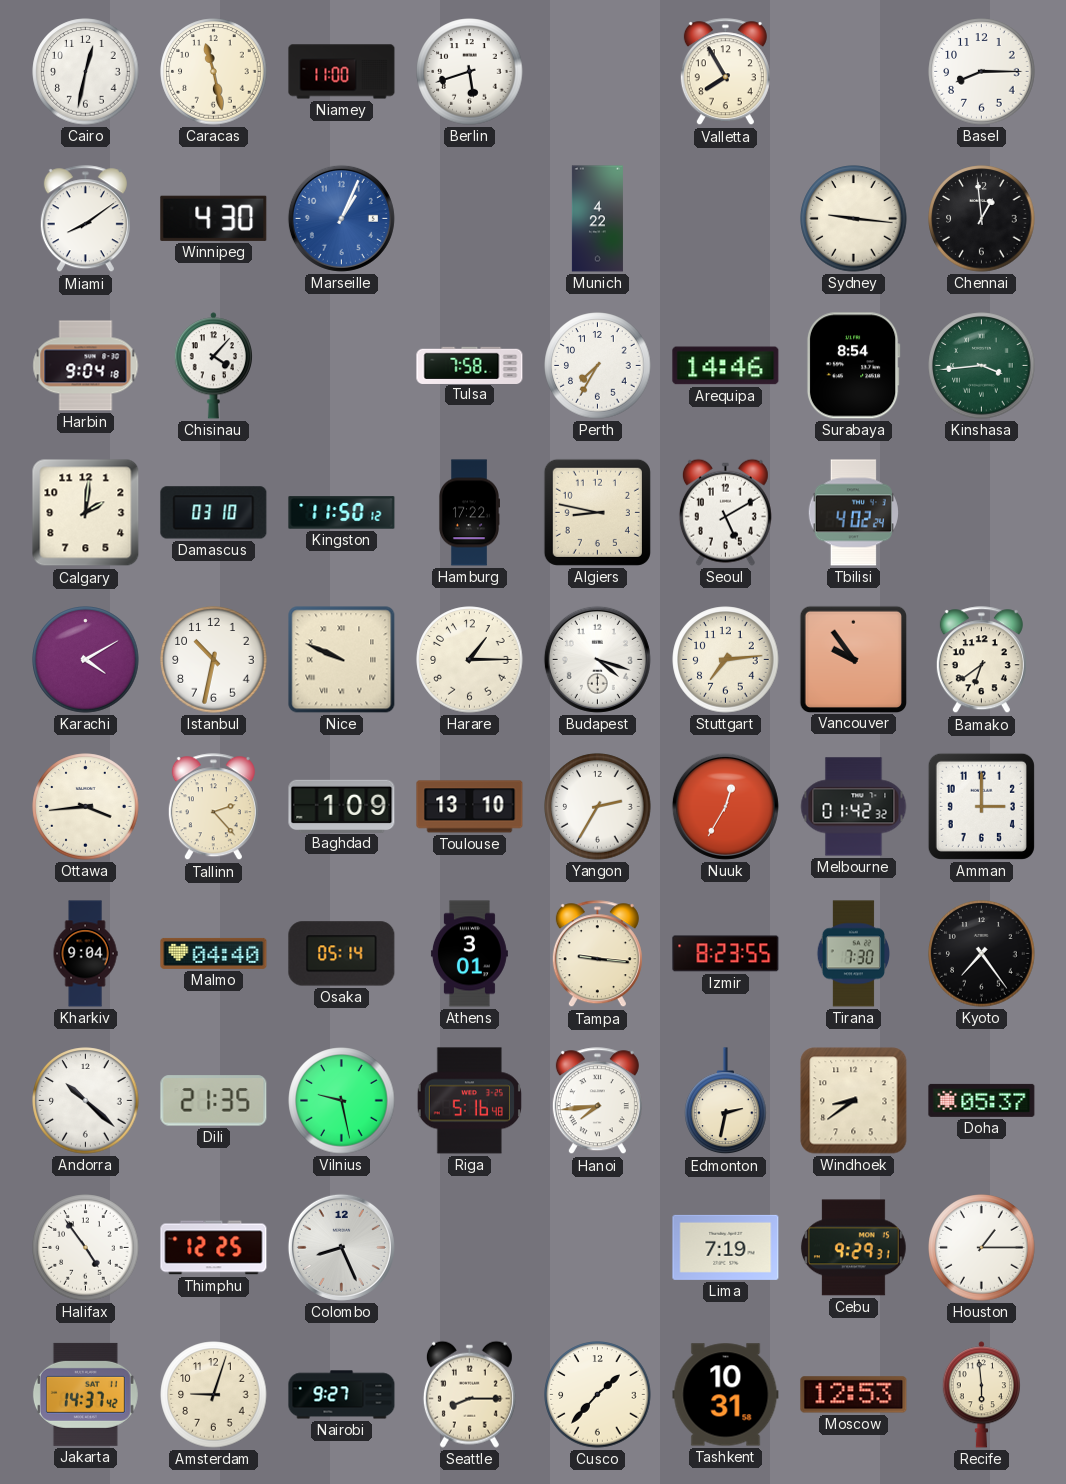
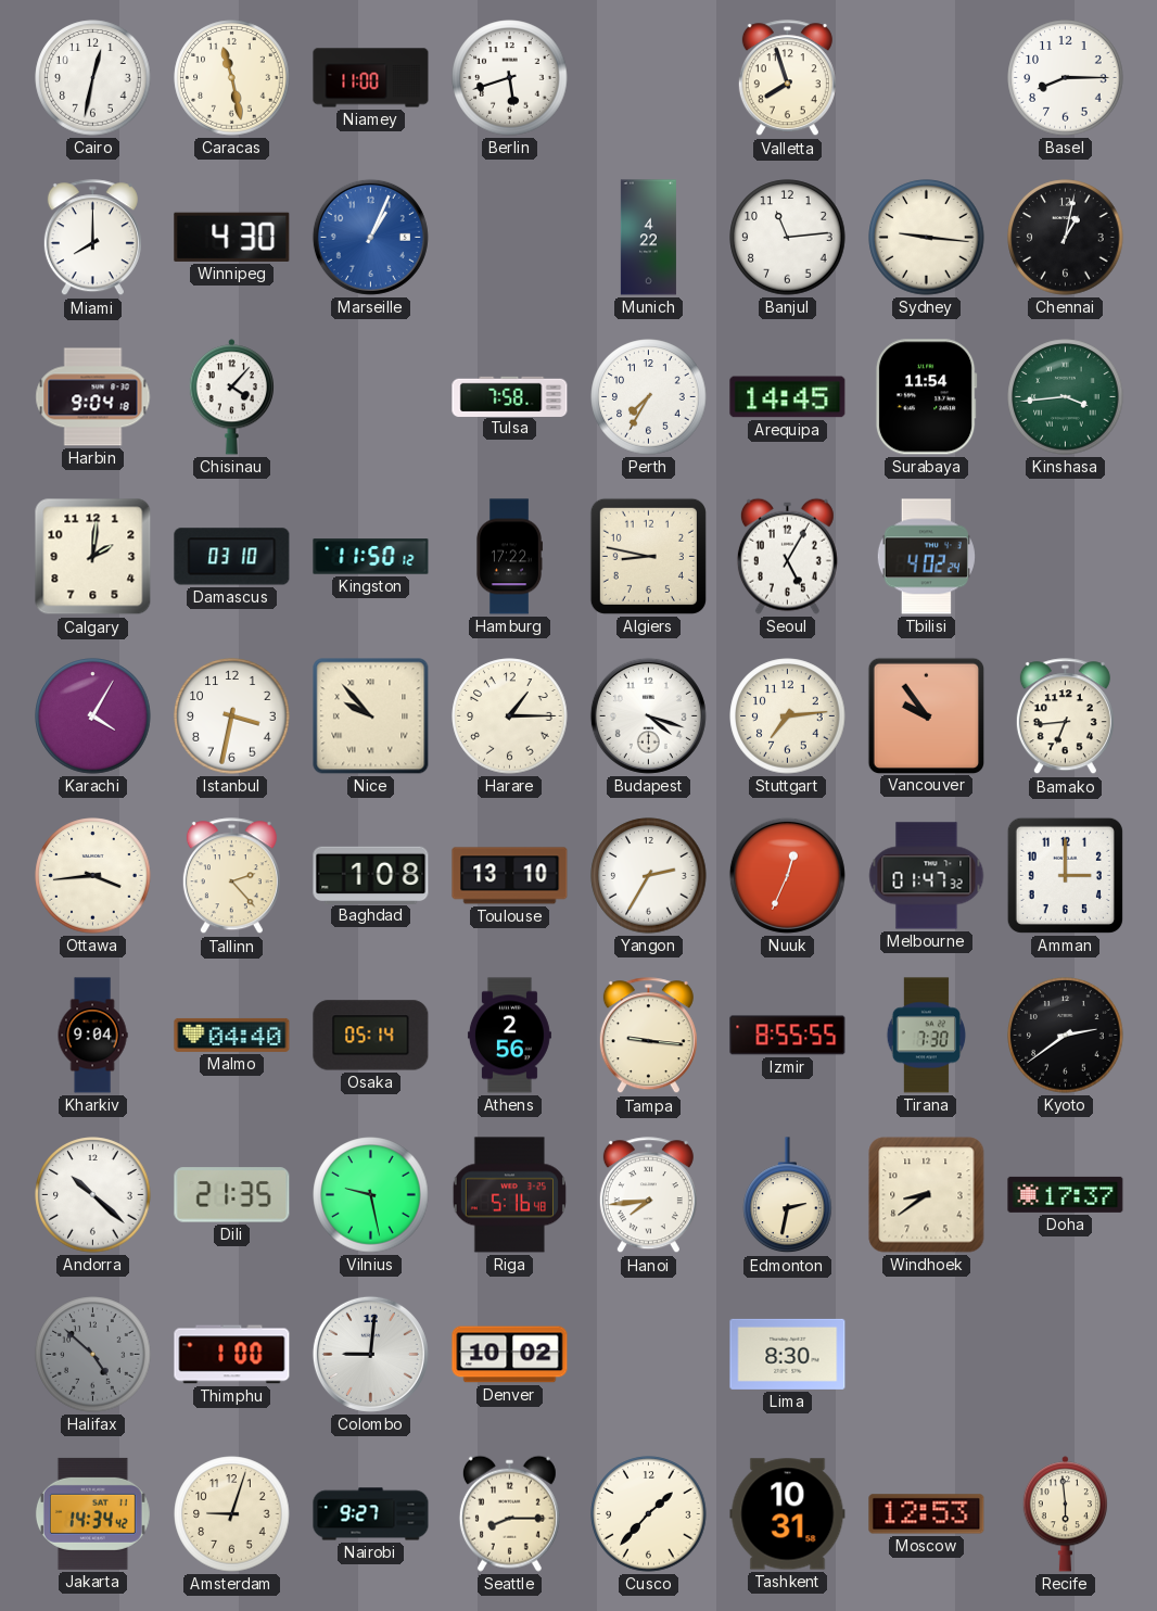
Valletta: 7:55 -> 7:57
Miami: 8:09 -> 8:00
Banjul: none -> 11:14
Chennai: 12:59 -> 1:02
Arequipa: 14:46 -> 14:45
Surabaya: 8:54 -> 11:54
Seoul: 5:10 -> 5:05
Karachi: 4:10 -> 4:05
Istanbul: 10:32 -> 3:32
Nice: 9:49 -> 9:53
Bamako: 6:39 -> 6:44
Baghdad: 1:09 -> 1:08
Nuuk: 12:35 -> 12:34
Melbourne: 01:42 -> 01:47
Athens: 3:01 -> 2:56
Izmir: 8:23 -> 8:55
Kyoto: 7:24 -> 2:39
Doha: 05:37 -> 17:37
Halifax: 4:54 -> 4:52
Halifax dial: white -> grey
Thimphu: 12:25 -> 1:00
Colombo: 8:26 -> 9:01
Denver: none -> 10:02
Lima: 7:19 -> 8:30
Cebu: 9:29 -> none
Houston: 1:15 -> none
Jakarta: 14:37 -> 14:34
